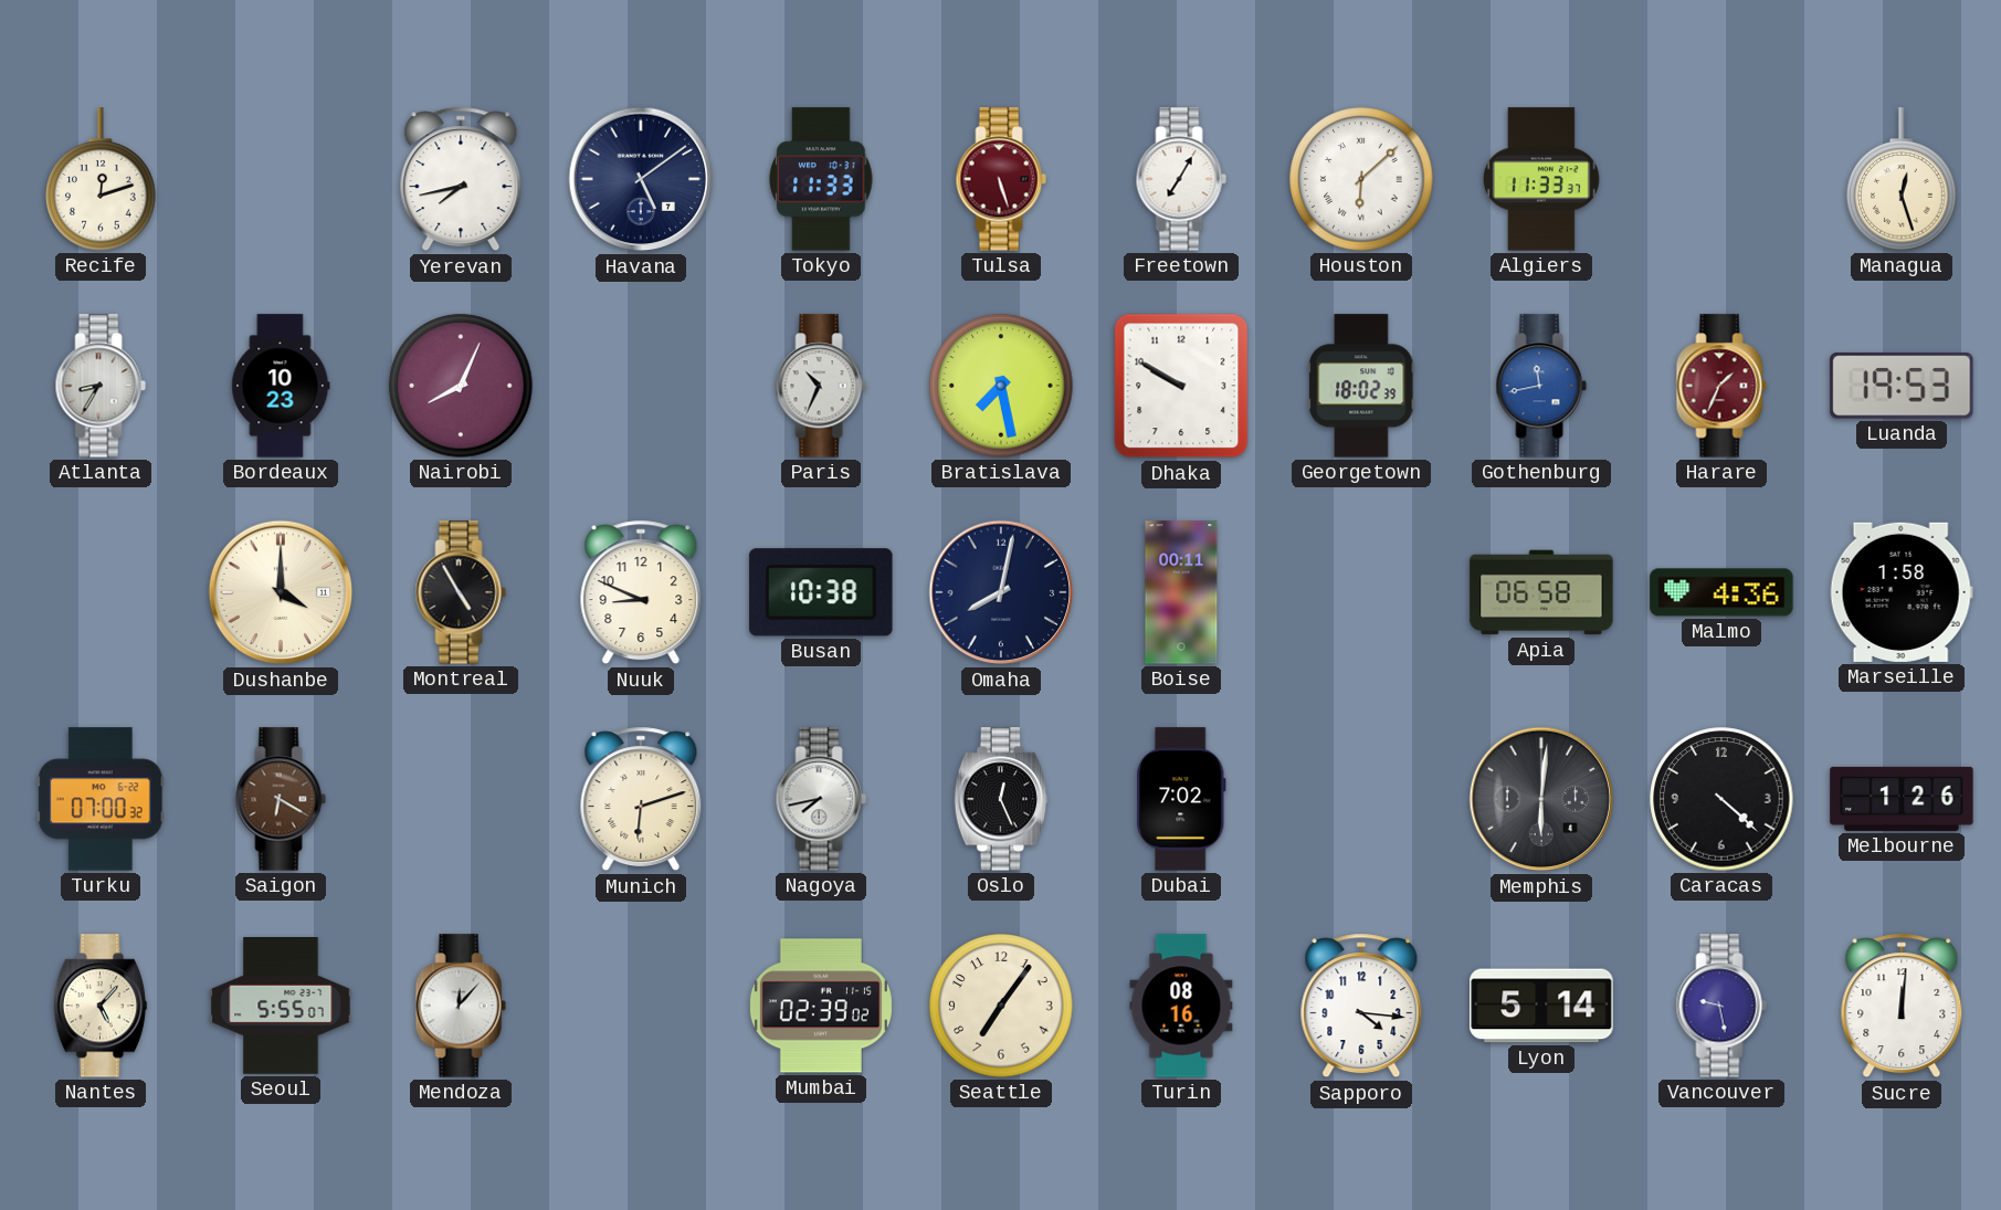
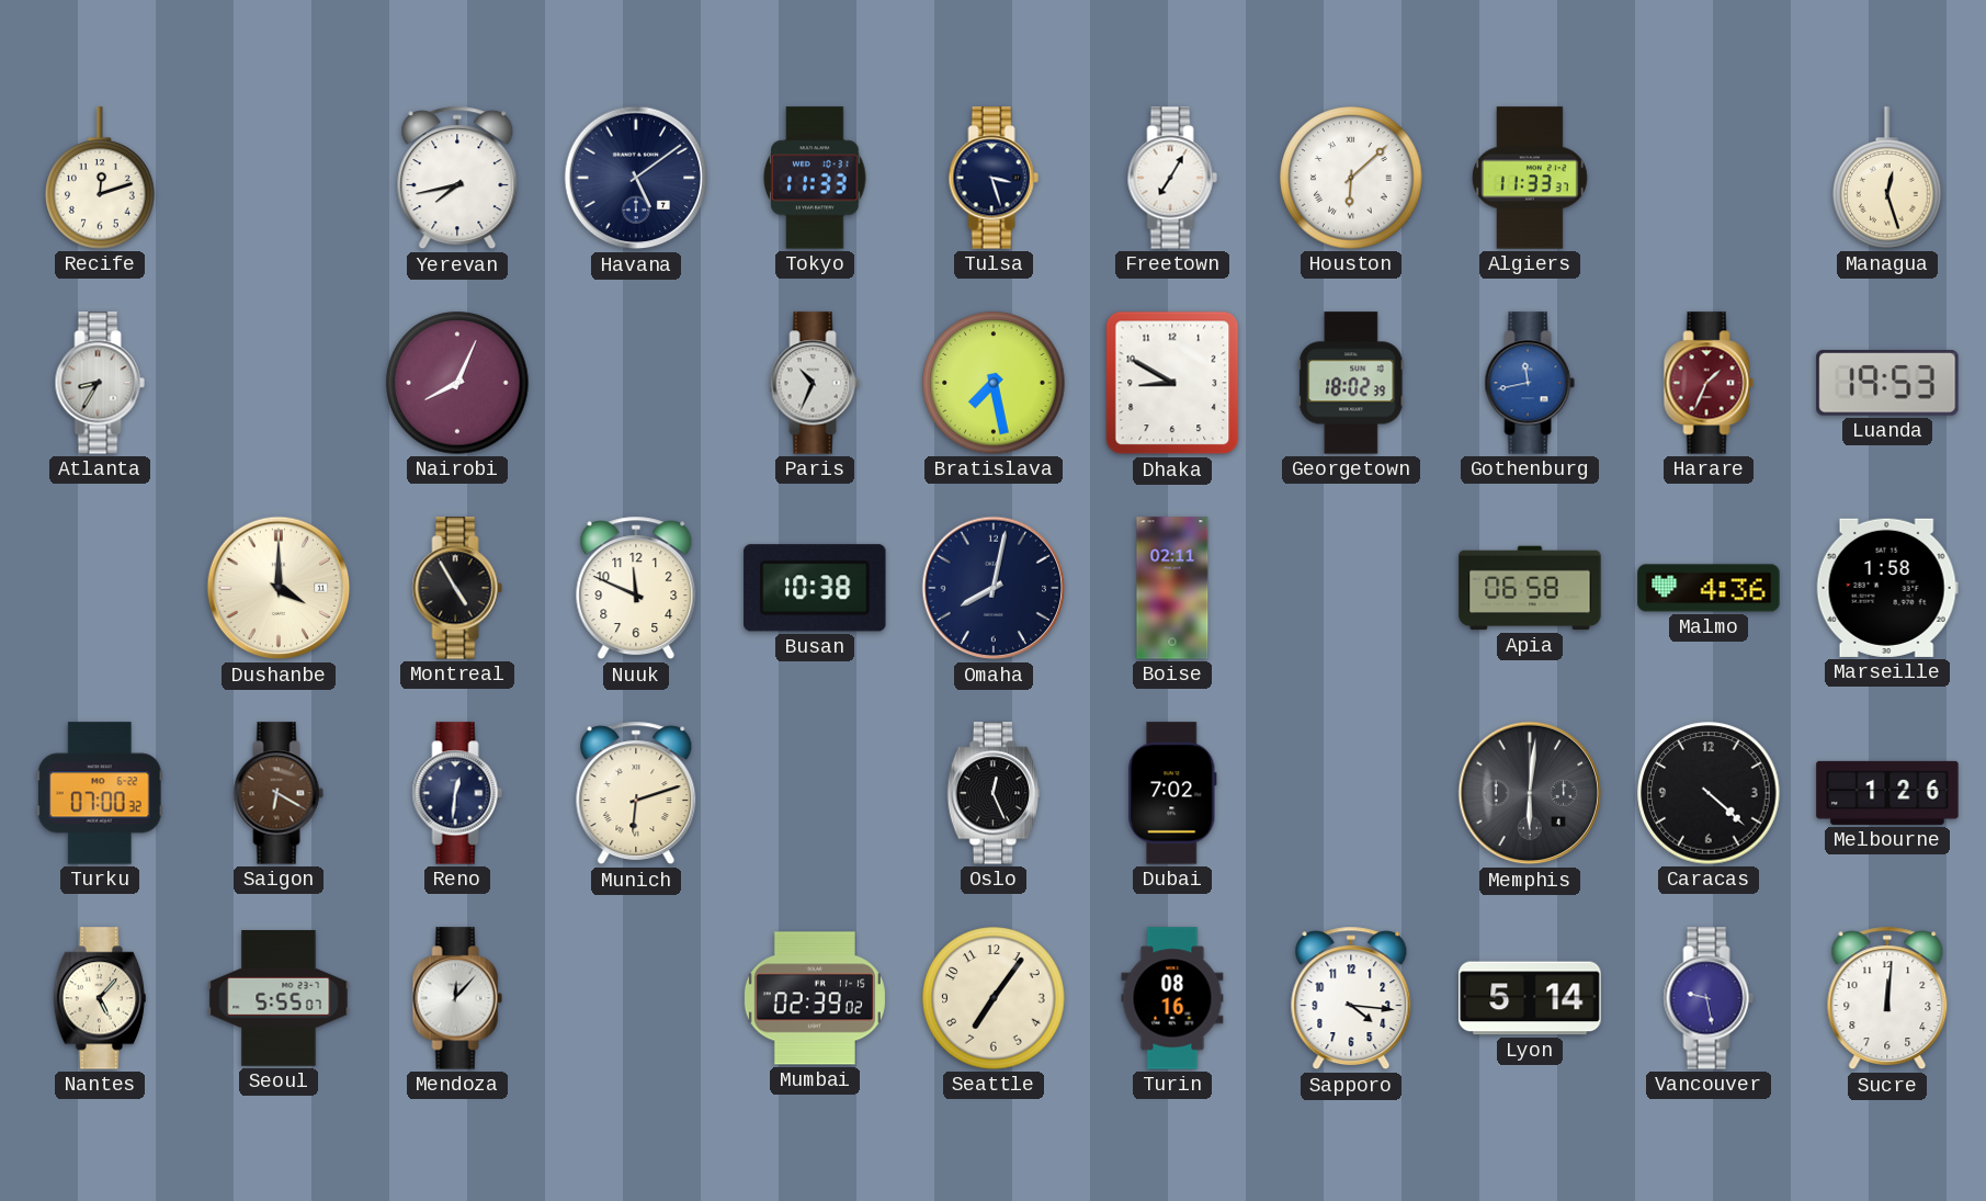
Tulsa: 5:27 -> 3:27
Tulsa dial: burgundy -> navy
Bordeaux: 10:23 -> none
Dhaka: 9:50 -> 8:50
Nuuk: 8:49 -> 11:49
Boise: 00:11 -> 02:11
Reno: none -> 12:31
Nagoya: 7:43 -> none
